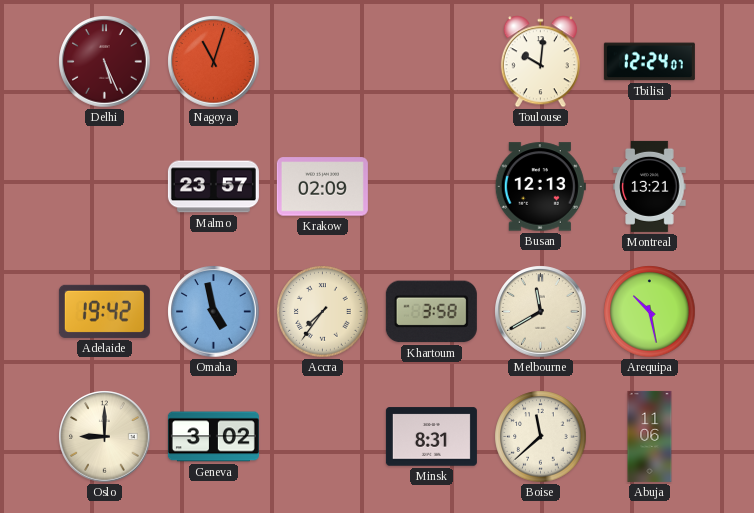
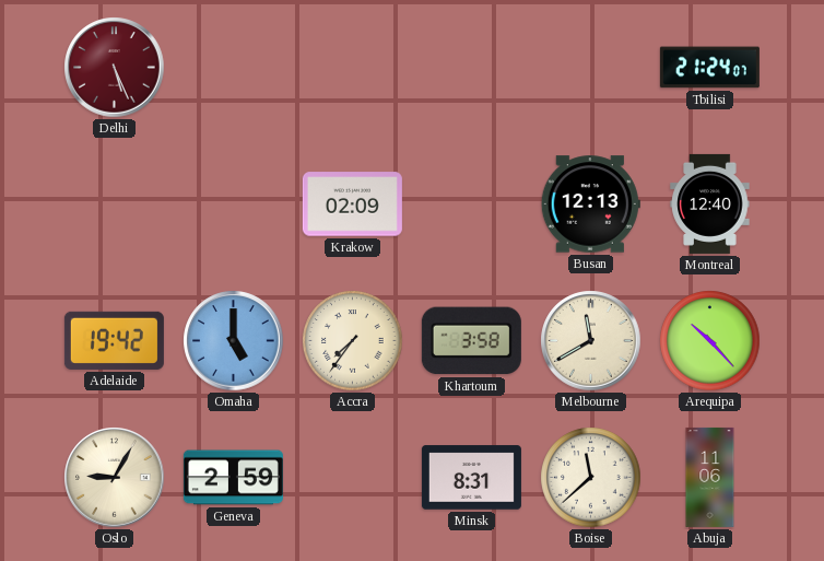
Nagoya: 11:03 -> none
Toulouse: 10:01 -> none
Tbilisi: 12:24 -> 21:24
Malmo: 23:57 -> none
Montreal: 13:21 -> 12:40
Omaha: 4:58 -> 5:00
Arequipa: 10:28 -> 10:23
Oslo: 9:00 -> 9:05
Geneva: 3:02 -> 2:59
